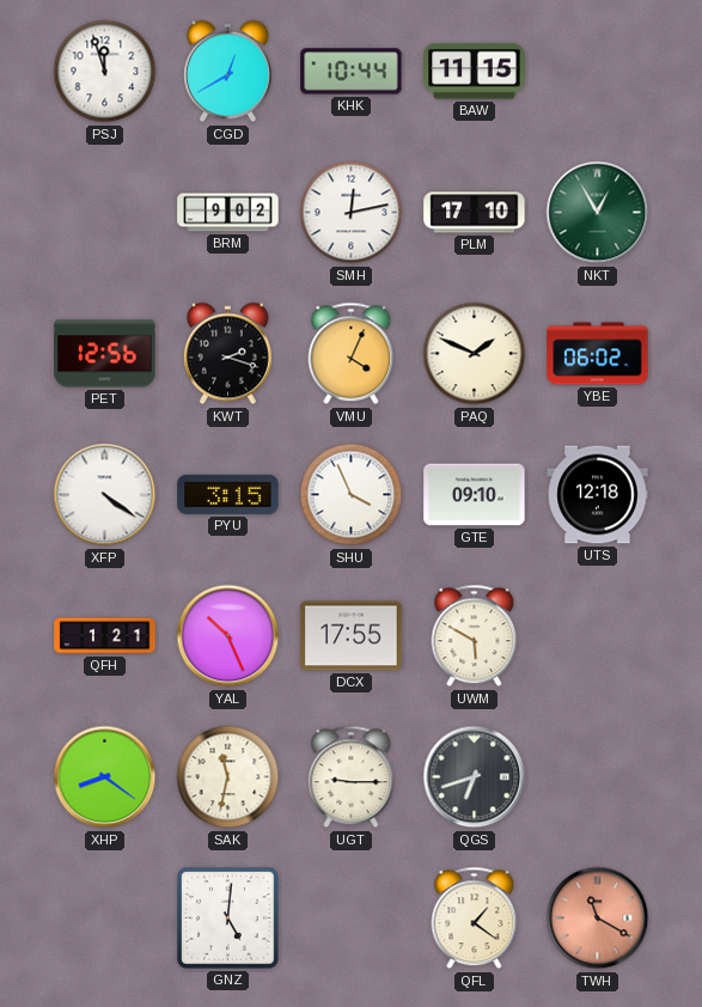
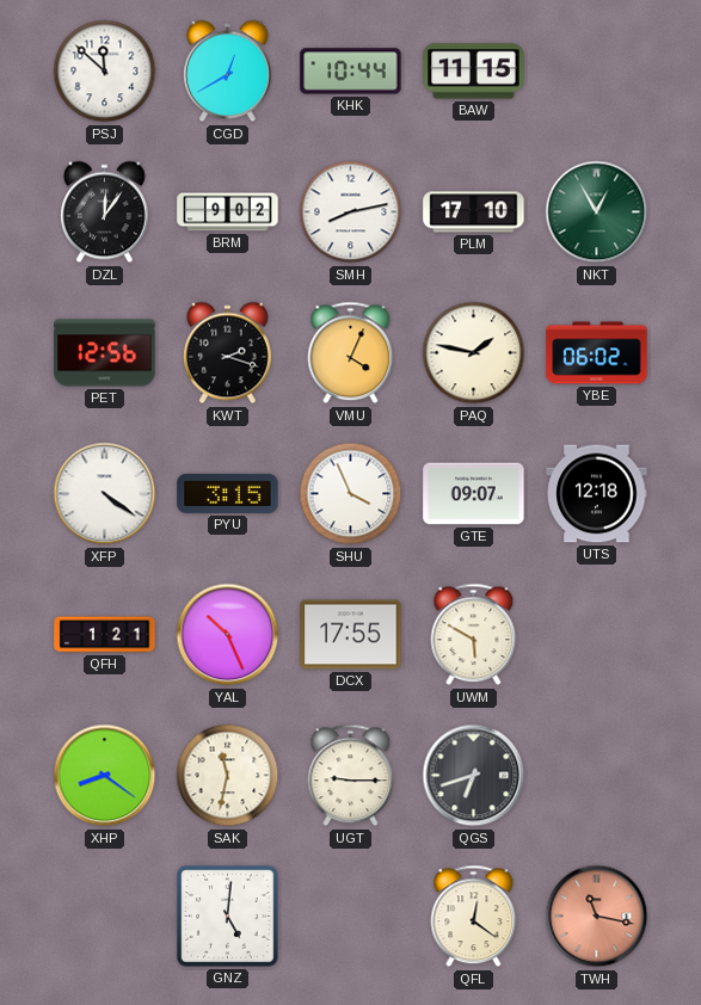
PSJ: 11:57 -> 11:52
DZL: none -> 12:06
SMH: 12:13 -> 8:13
PAQ: 1:49 -> 1:47
GTE: 09:10 -> 09:07
QFL: 1:21 -> 12:21
TWH: 11:20 -> 11:17
